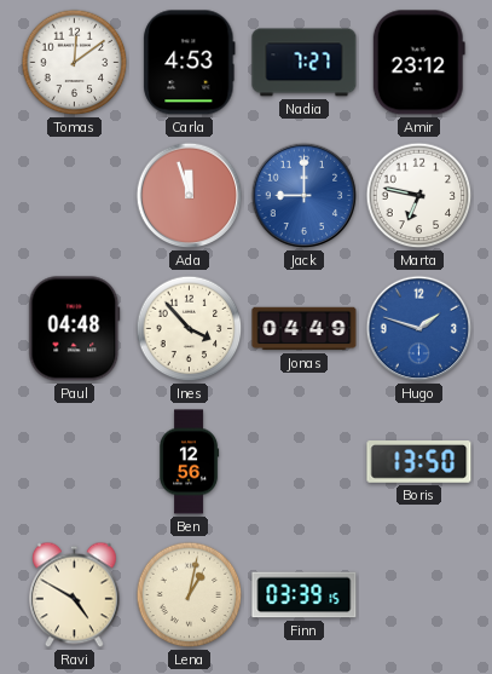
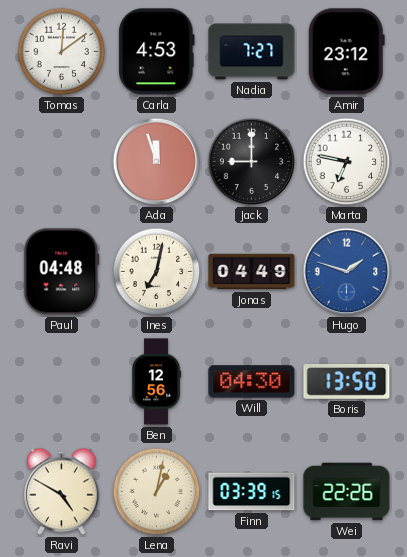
Jack dial: blue -> black
Ines: 3:53 -> 7:02
Will: none -> 04:30
Wei: none -> 22:26
